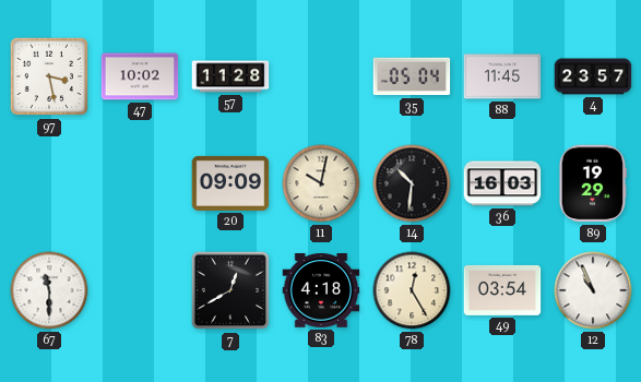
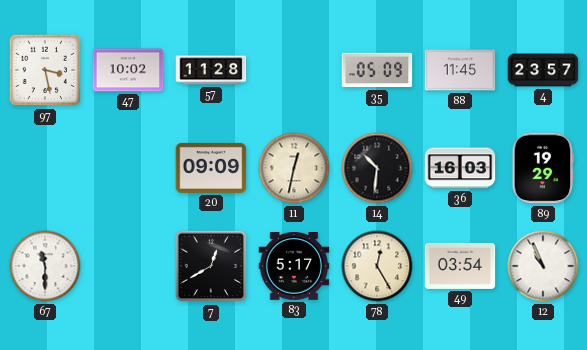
35: 05:04 -> 05:09
11: 10:02 -> 12:32
83: 4:18 -> 5:17
